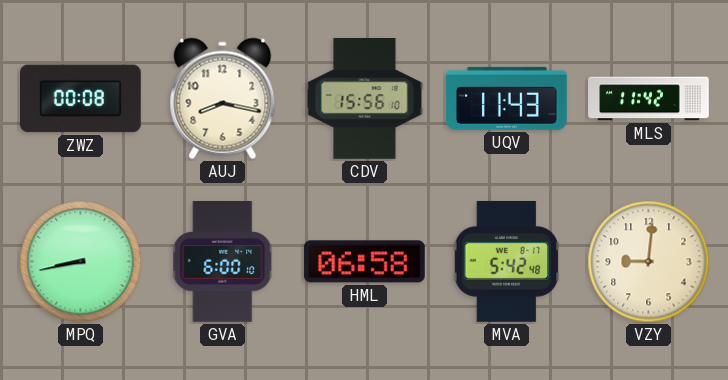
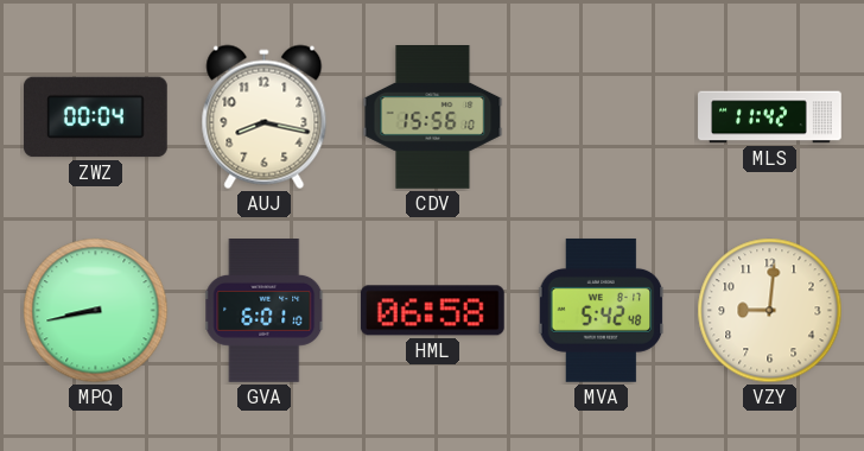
ZWZ: 00:08 -> 00:04
UQV: 11:43 -> none
GVA: 6:00 -> 6:01
